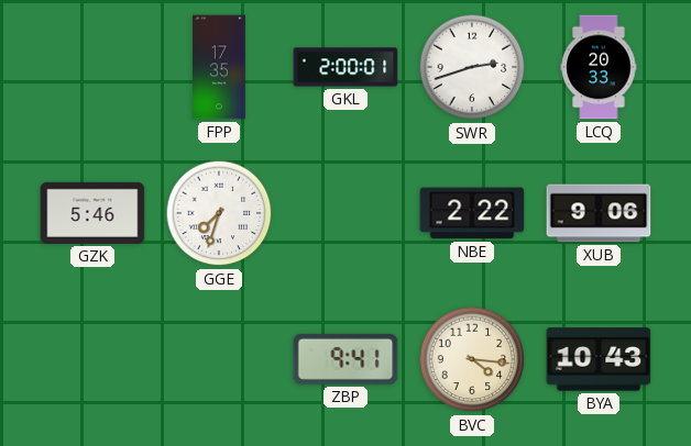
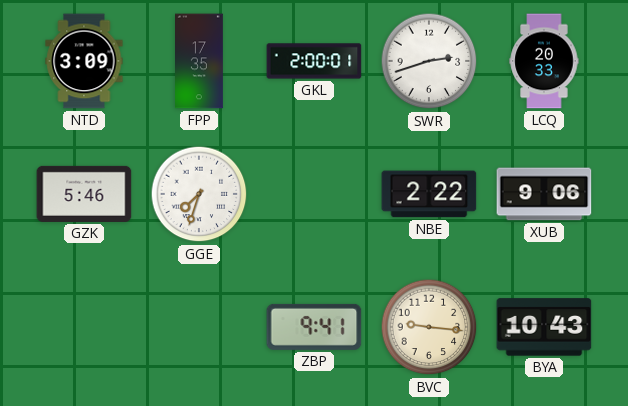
NTD: none -> 3:09
BVC: 4:16 -> 9:16
